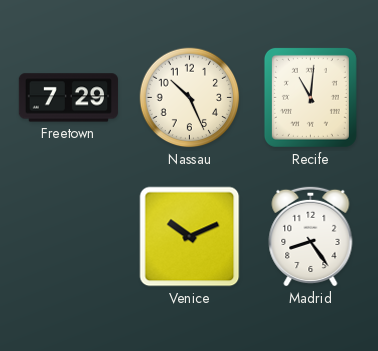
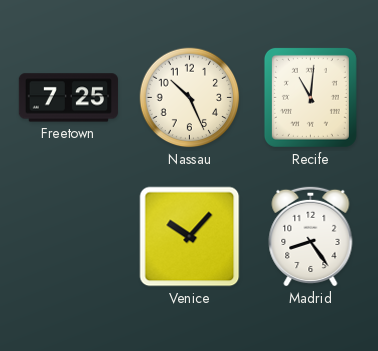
Freetown: 7:29 -> 7:25
Venice: 10:11 -> 10:07
